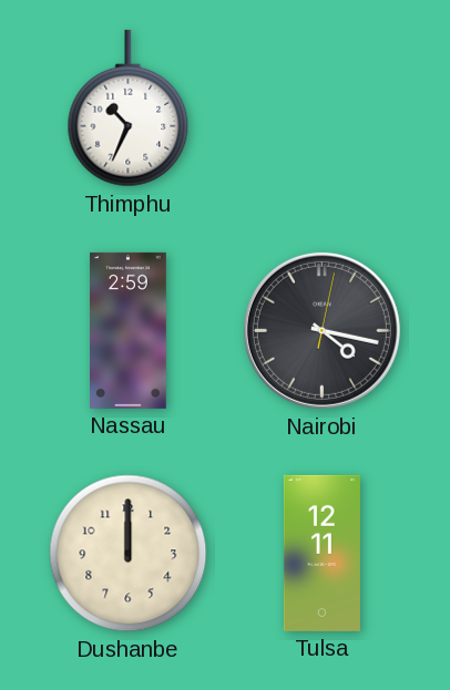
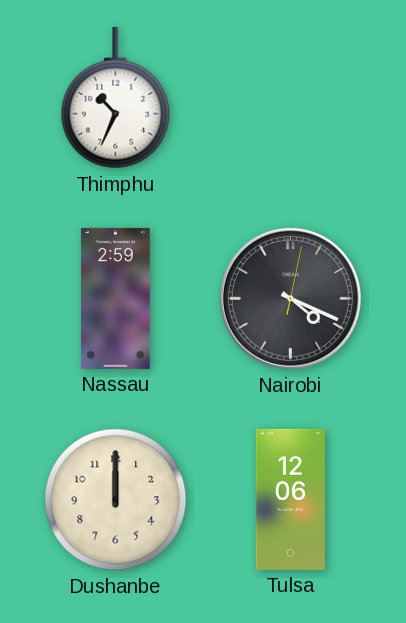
Nairobi: 4:17 -> 4:19
Tulsa: 12:11 -> 12:06
